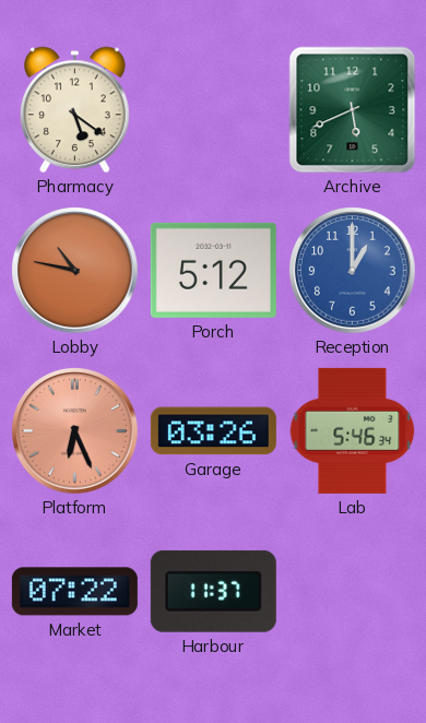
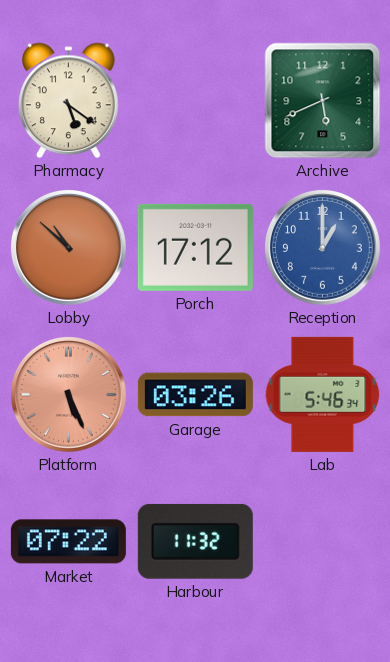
Lobby: 10:47 -> 10:52
Porch: 5:12 -> 17:12
Platform: 6:26 -> 5:26
Harbour: 11:37 -> 11:32
